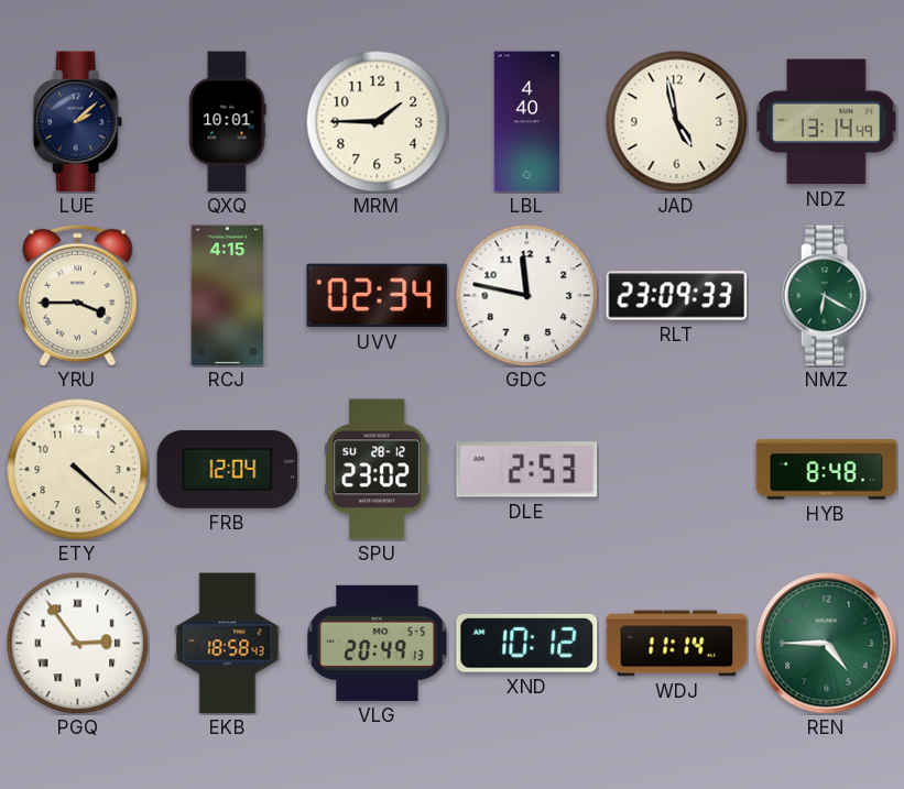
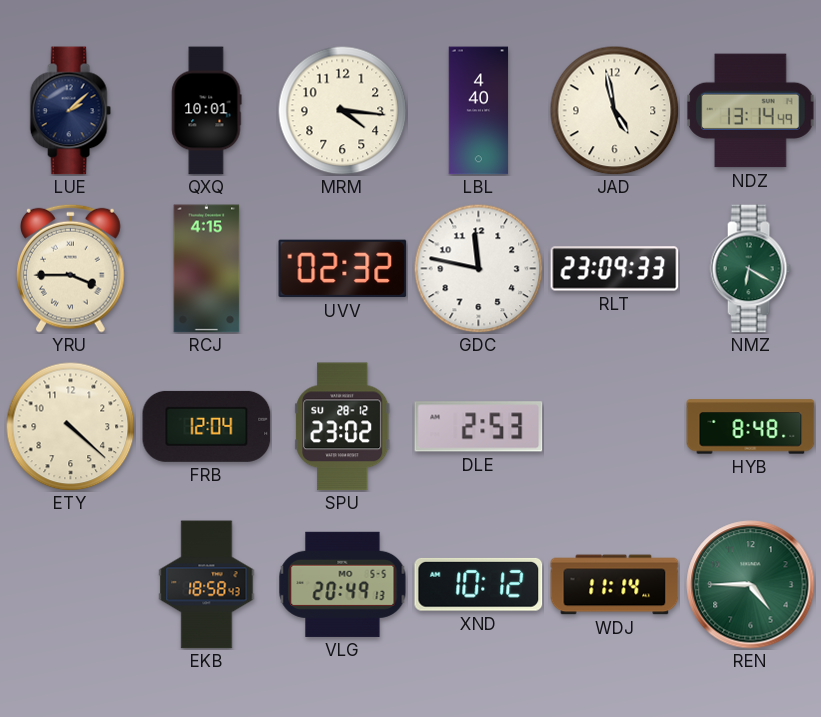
MRM: 1:45 -> 4:16
UVV: 02:34 -> 02:32
PGQ: 2:54 -> none
